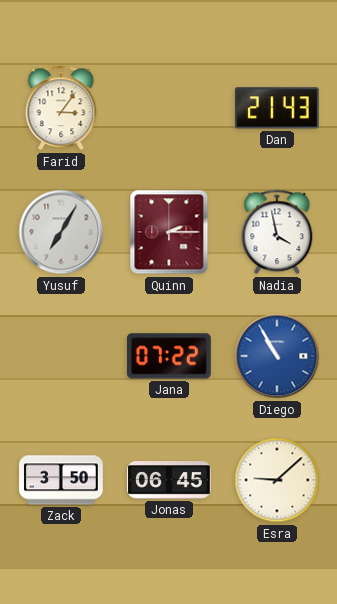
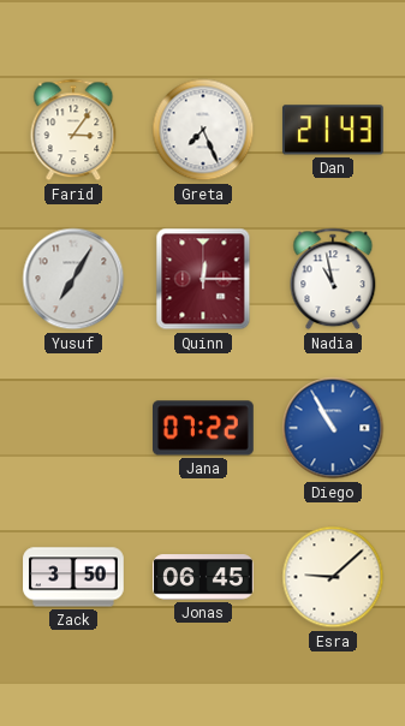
Greta: none -> 7:26
Quinn: 2:15 -> 12:15
Nadia: 3:58 -> 10:58
